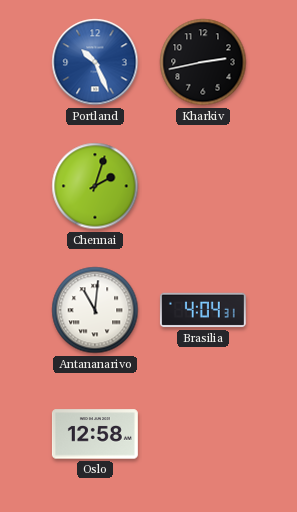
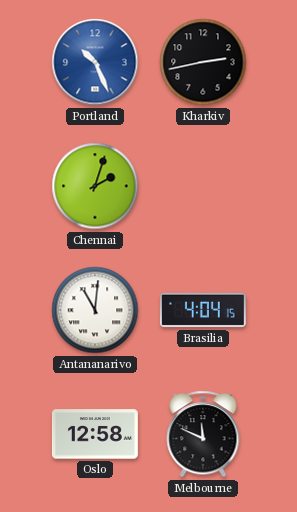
Brasilia: 4:04:31 -> 4:04:15
Melbourne: none -> 11:49
